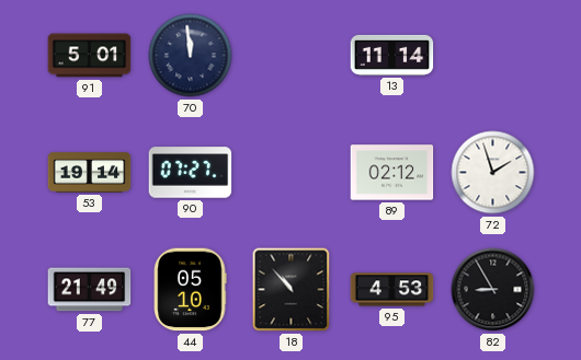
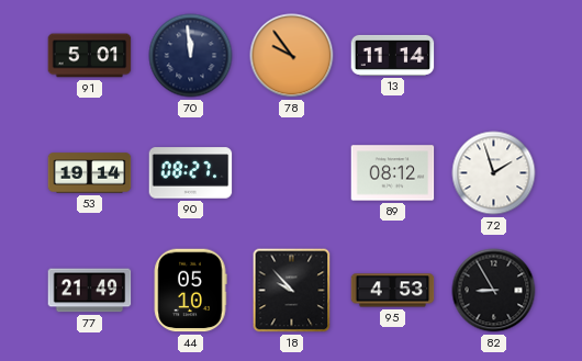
78: none -> 9:54
90: 07:27 -> 08:27
89: 02:12 -> 08:12
18: 10:53 -> 9:53
